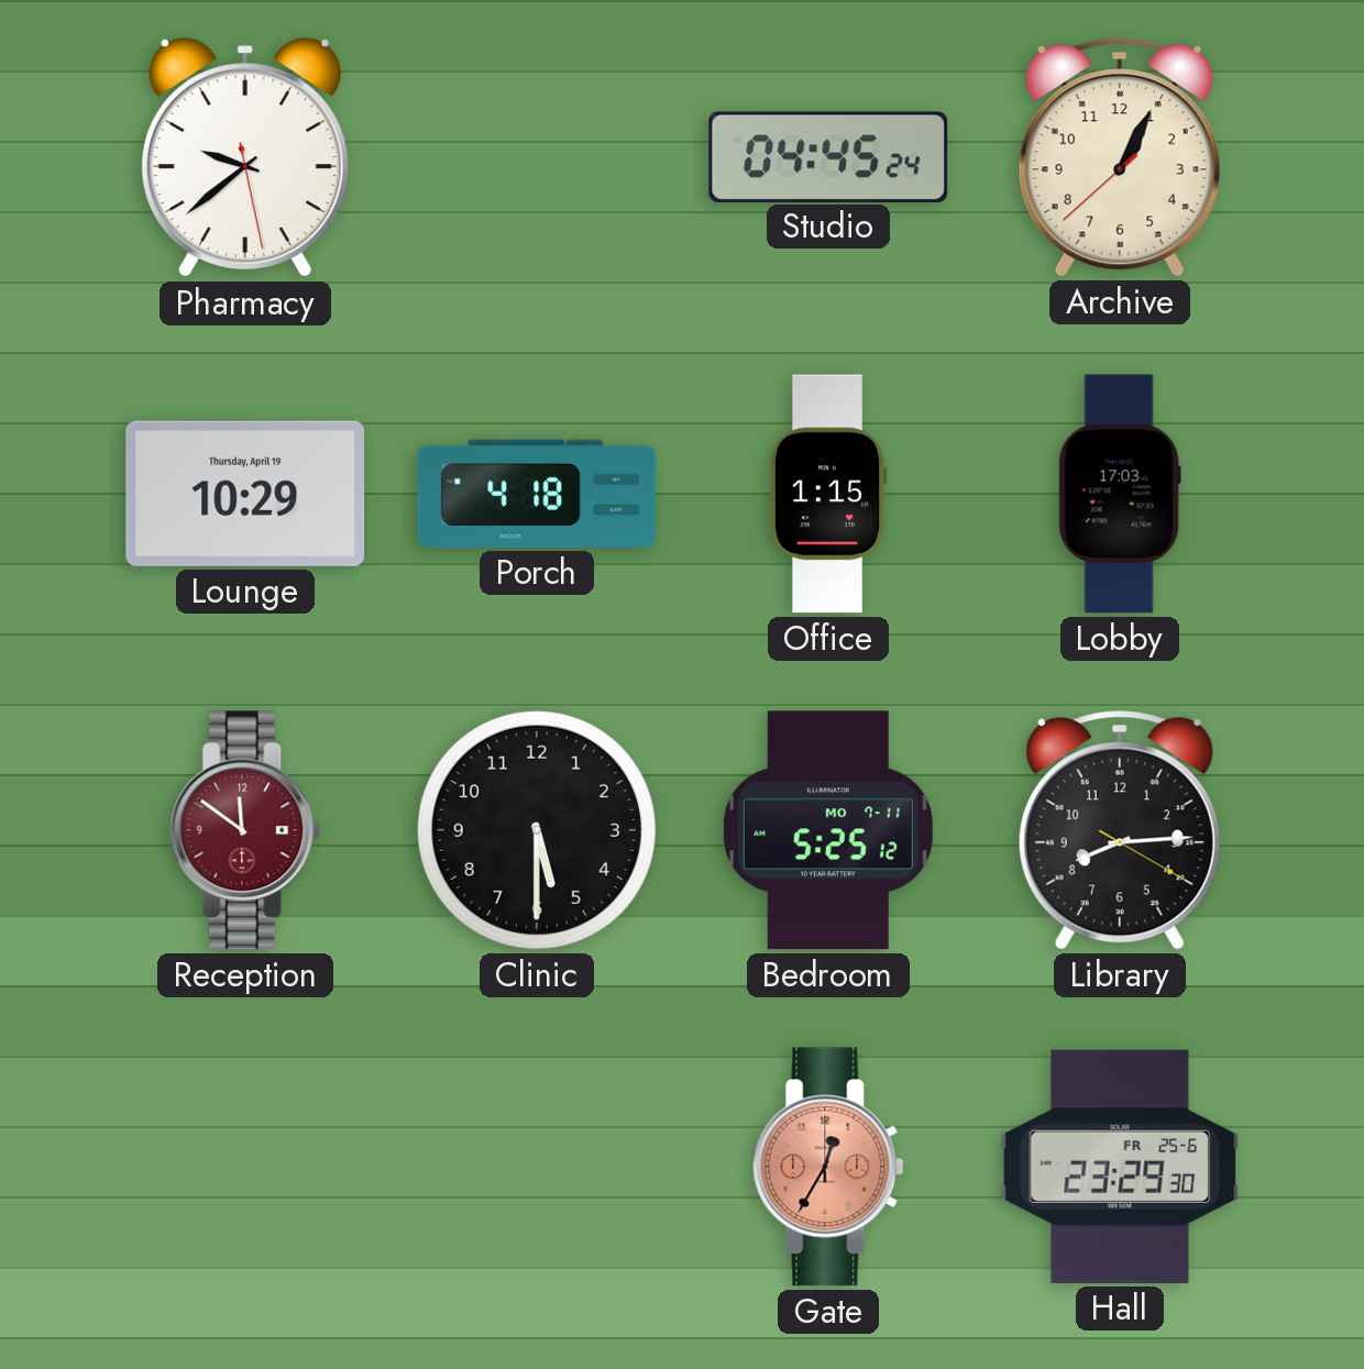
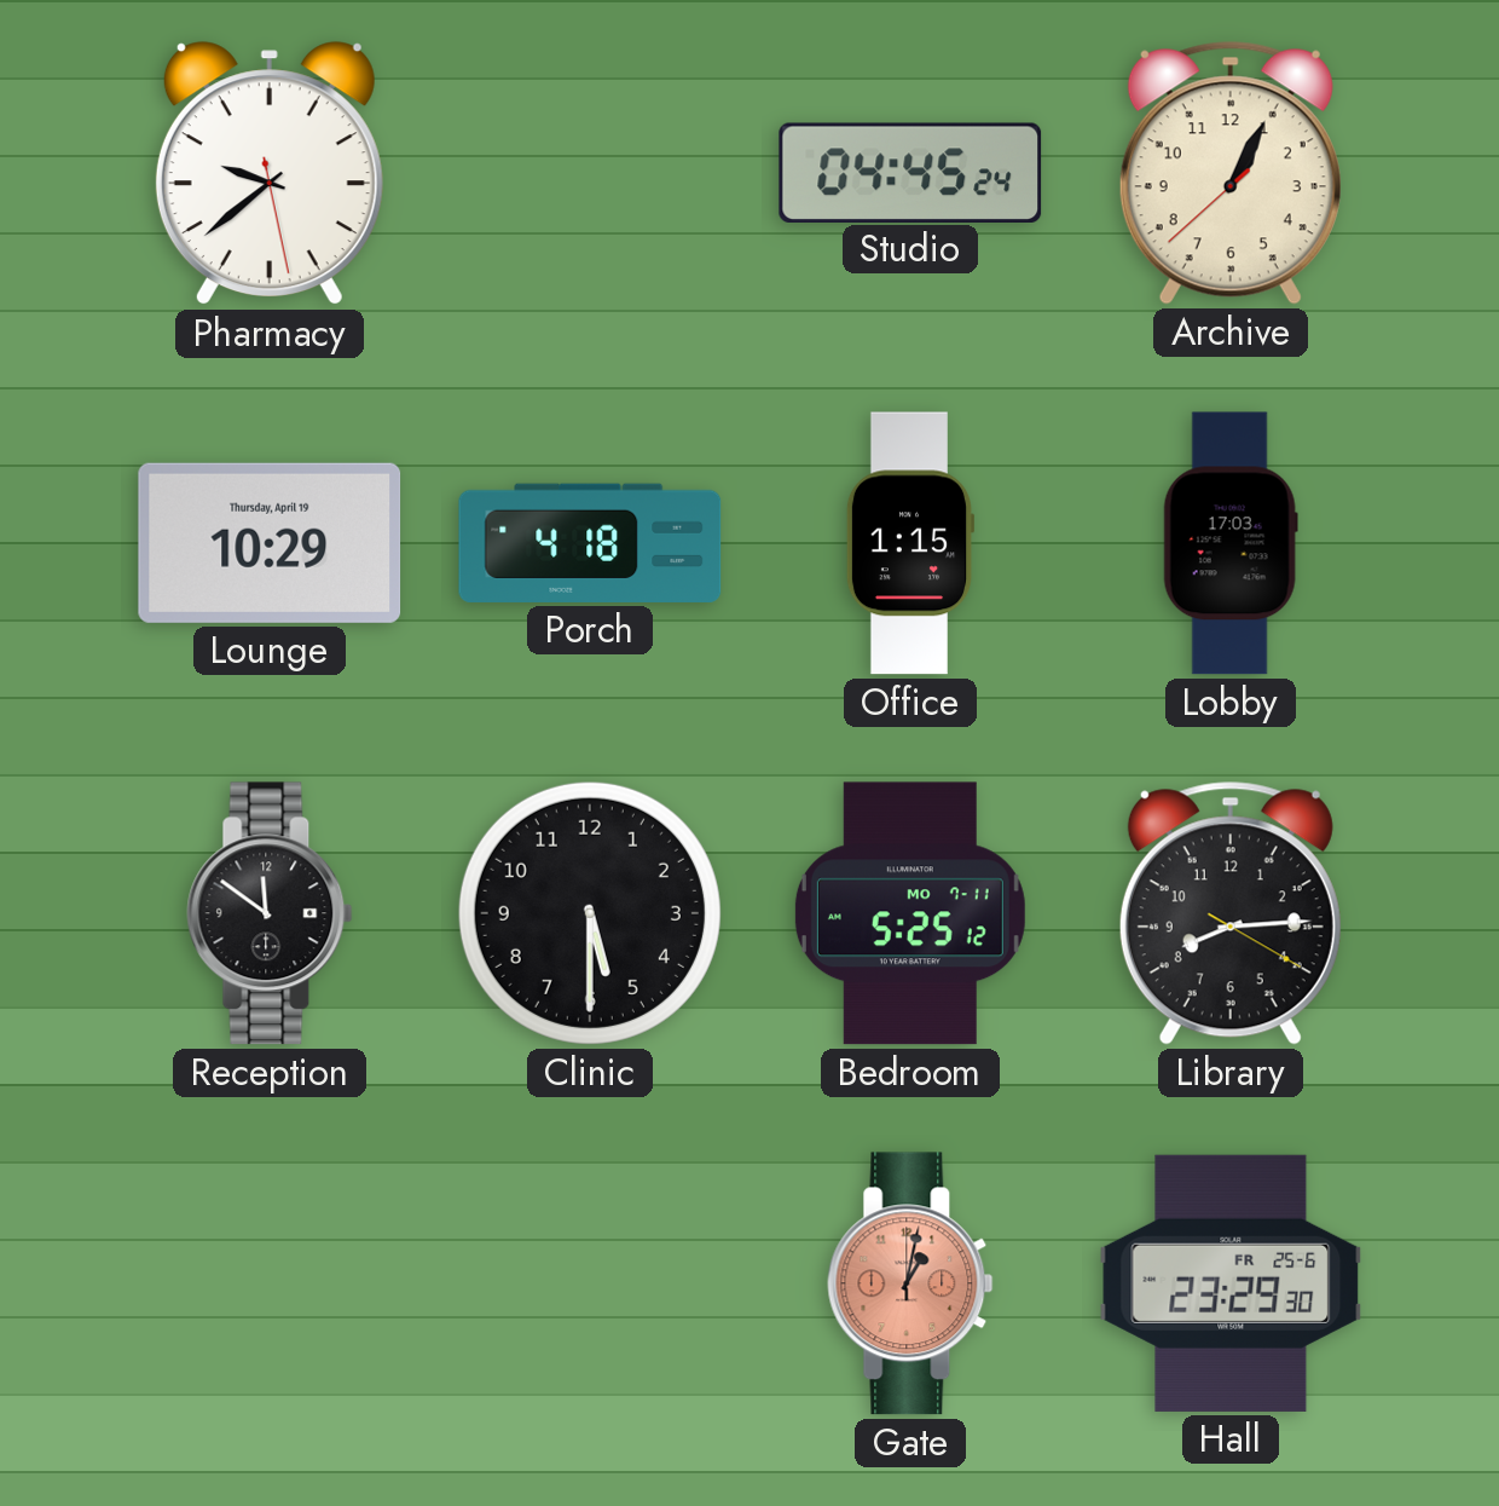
Reception dial: burgundy -> black
Gate: 12:35 -> 1:02
